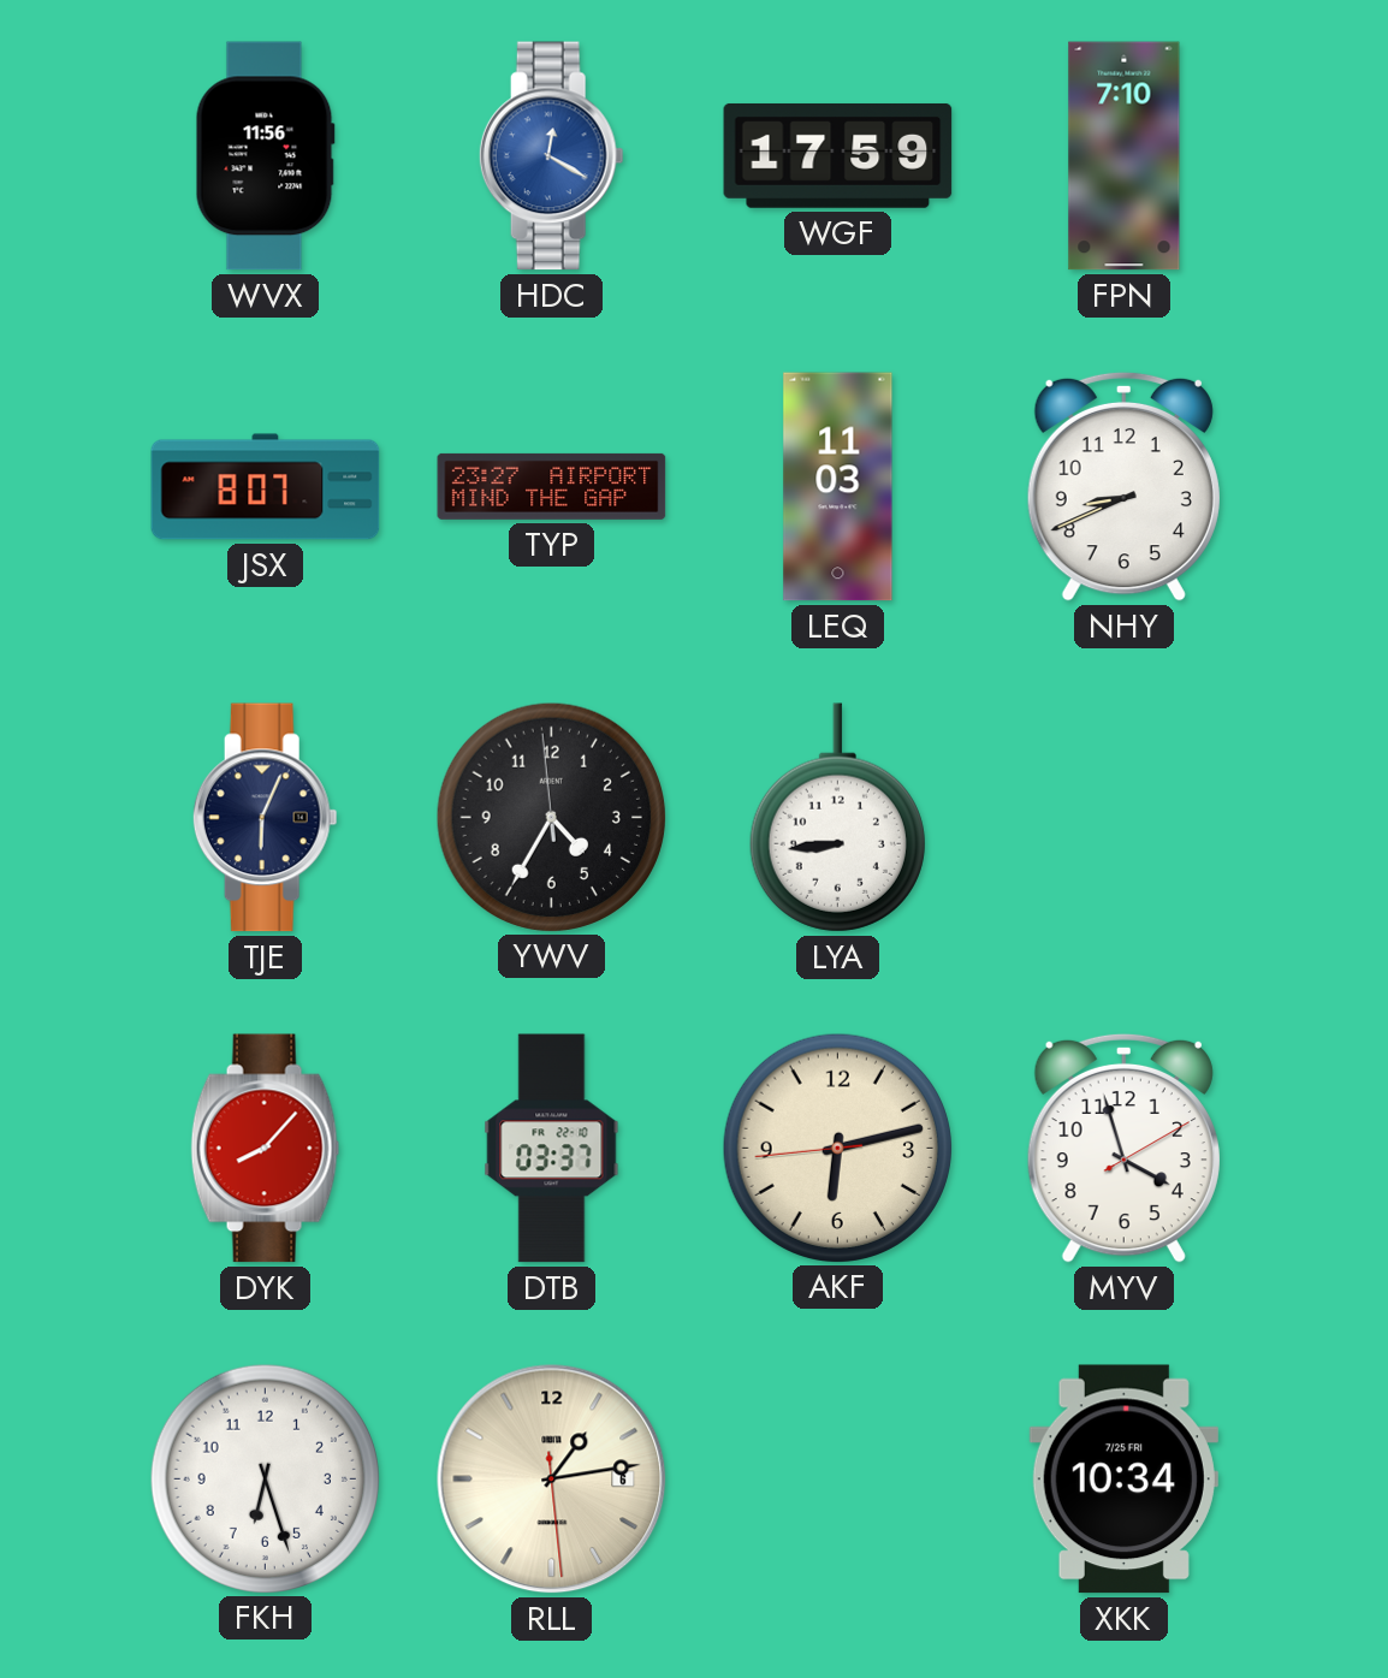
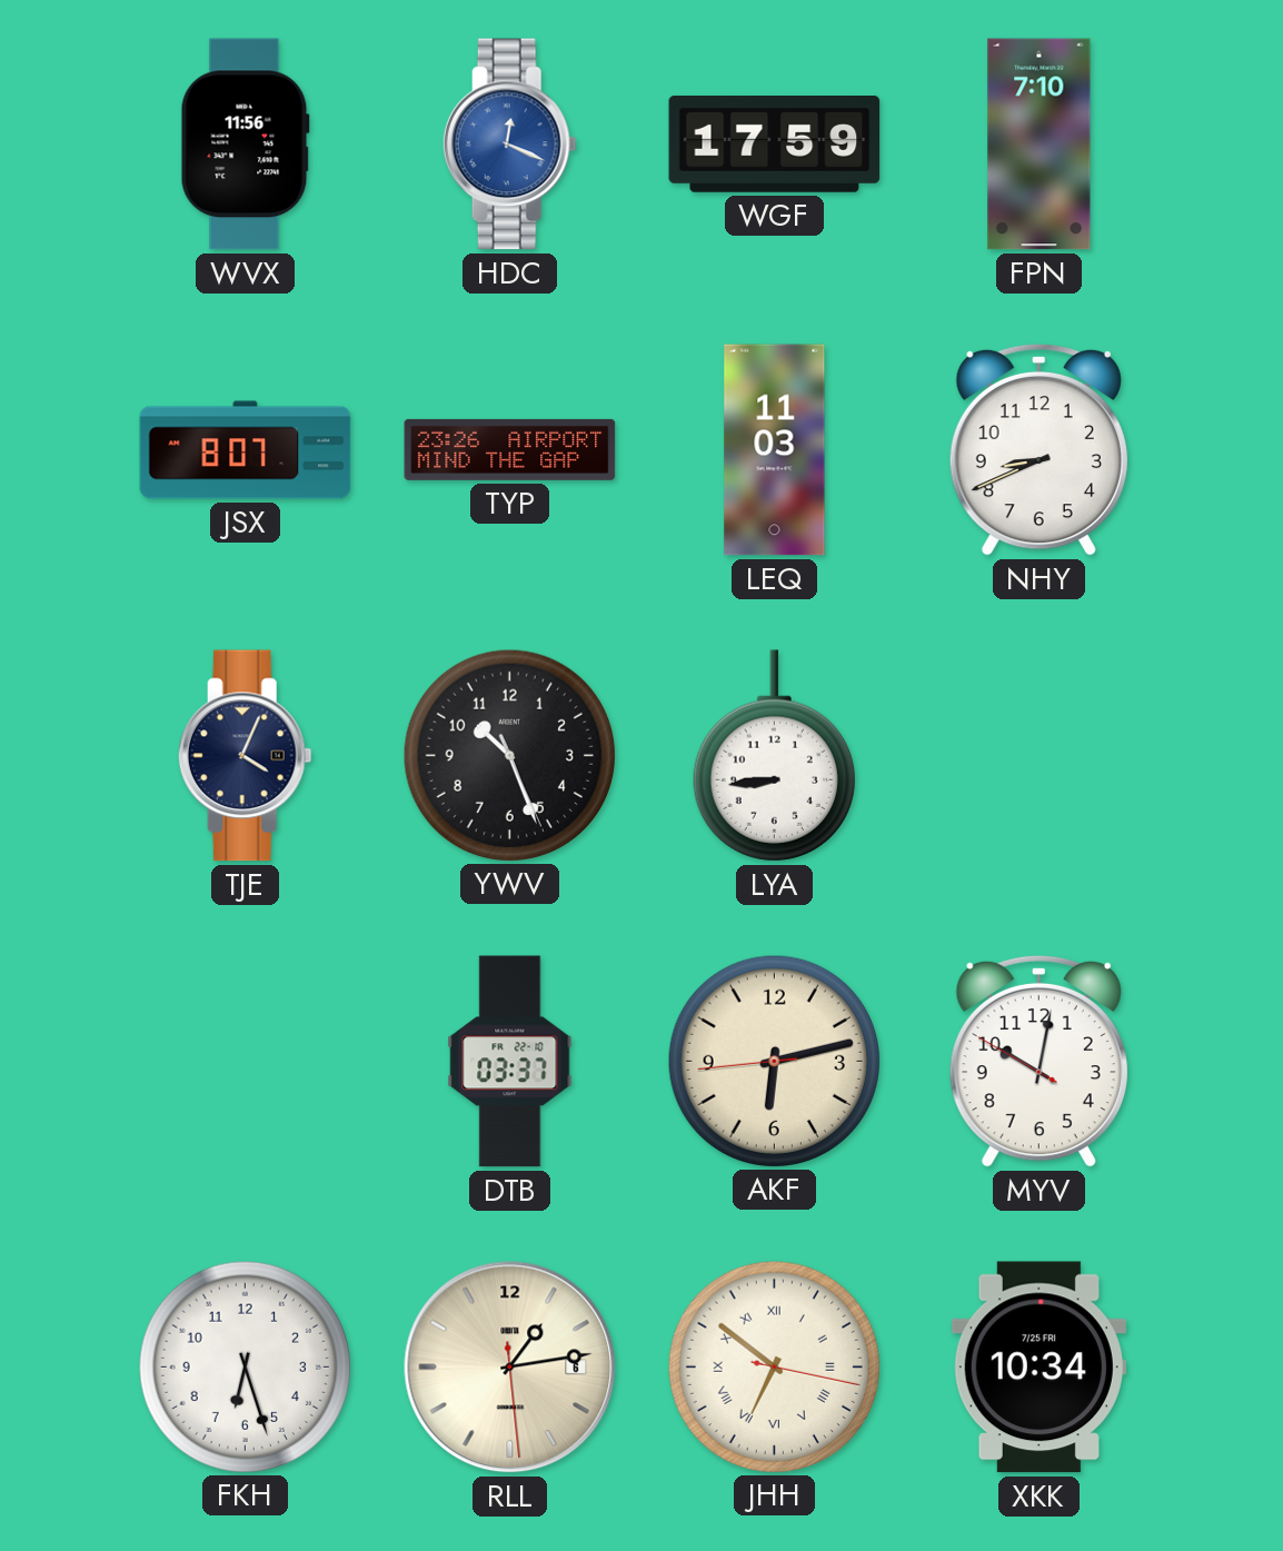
HDC: 12:20 -> 12:19
TYP: 23:27 -> 23:26
TJE: 6:04 -> 4:04
YWV: 4:34 -> 10:26
DYK: 8:07 -> none
MYV: 3:57 -> 10:01
JHH: none -> 6:51
